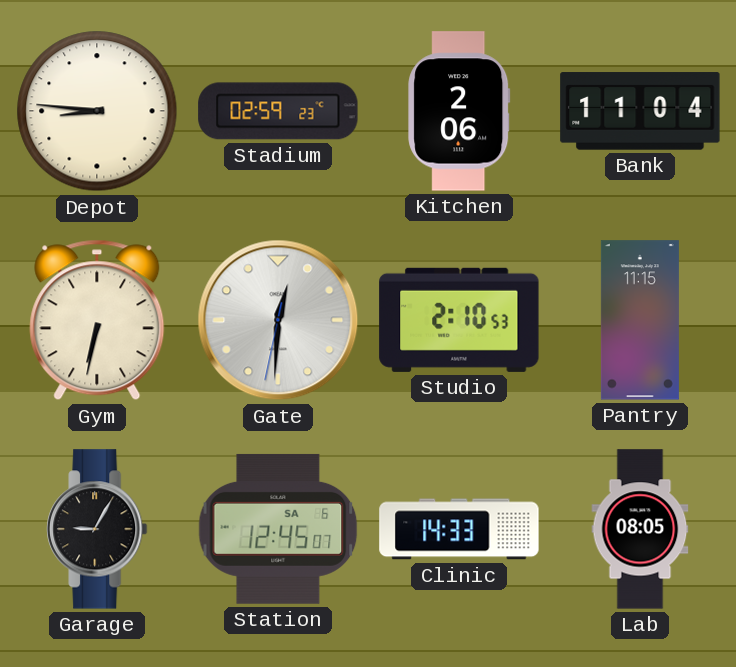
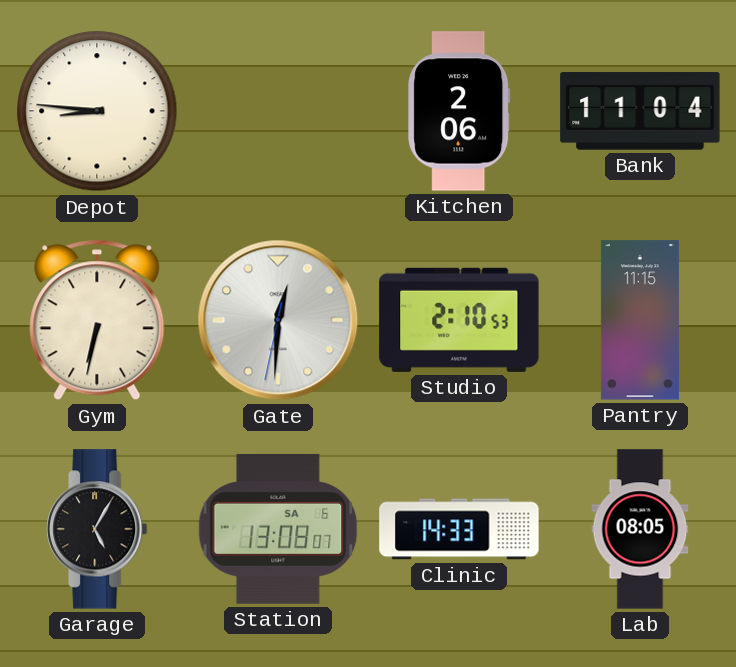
Stadium: 02:59 -> none
Garage: 9:05 -> 5:05
Station: 12:45 -> 13:08
